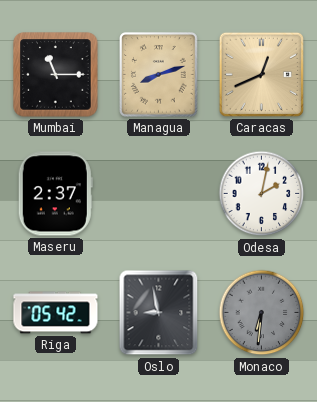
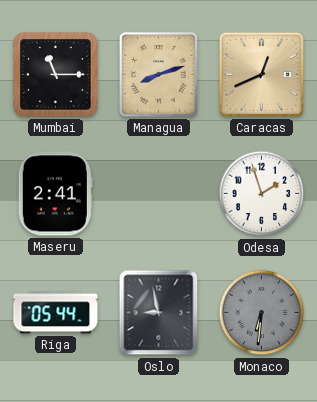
Maseru: 2:37 -> 2:41
Odesa: 2:02 -> 1:57
Riga: 05:42 -> 05:44
